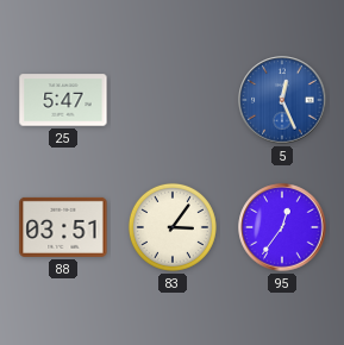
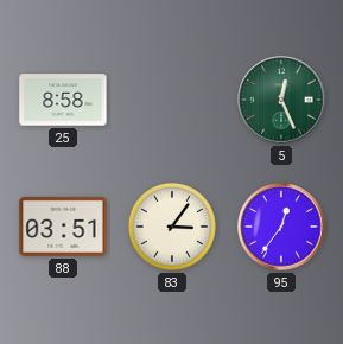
25: 5:47 -> 8:58
5 dial: blue -> green
